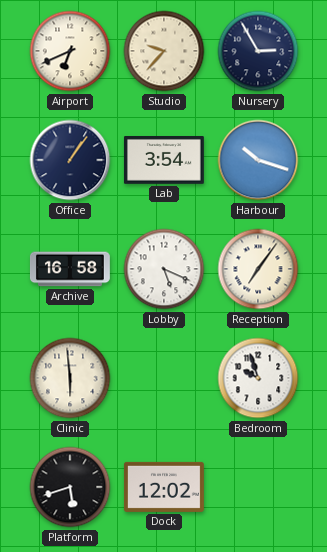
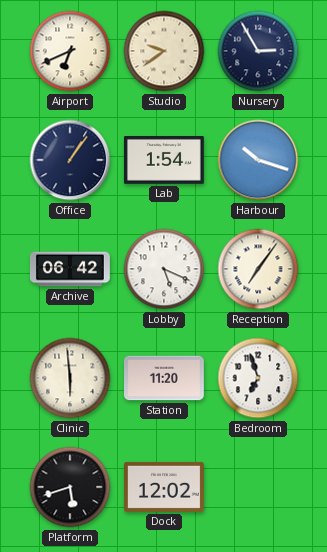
Studio: 9:37 -> 9:39
Lab: 3:54 -> 1:54
Archive: 16:58 -> 06:42
Station: none -> 11:20
Bedroom: 9:57 -> 6:57
